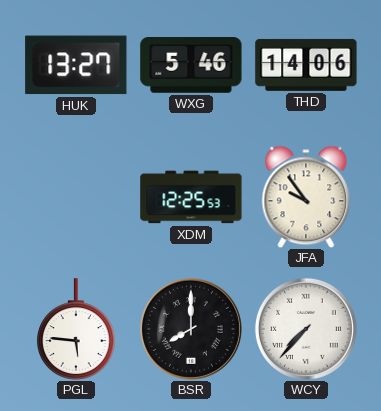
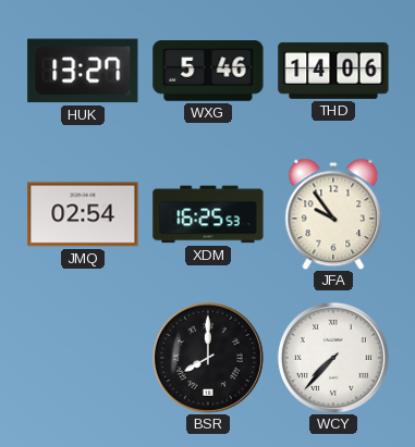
JMQ: none -> 02:54
XDM: 12:25 -> 16:25
PGL: 5:46 -> none
